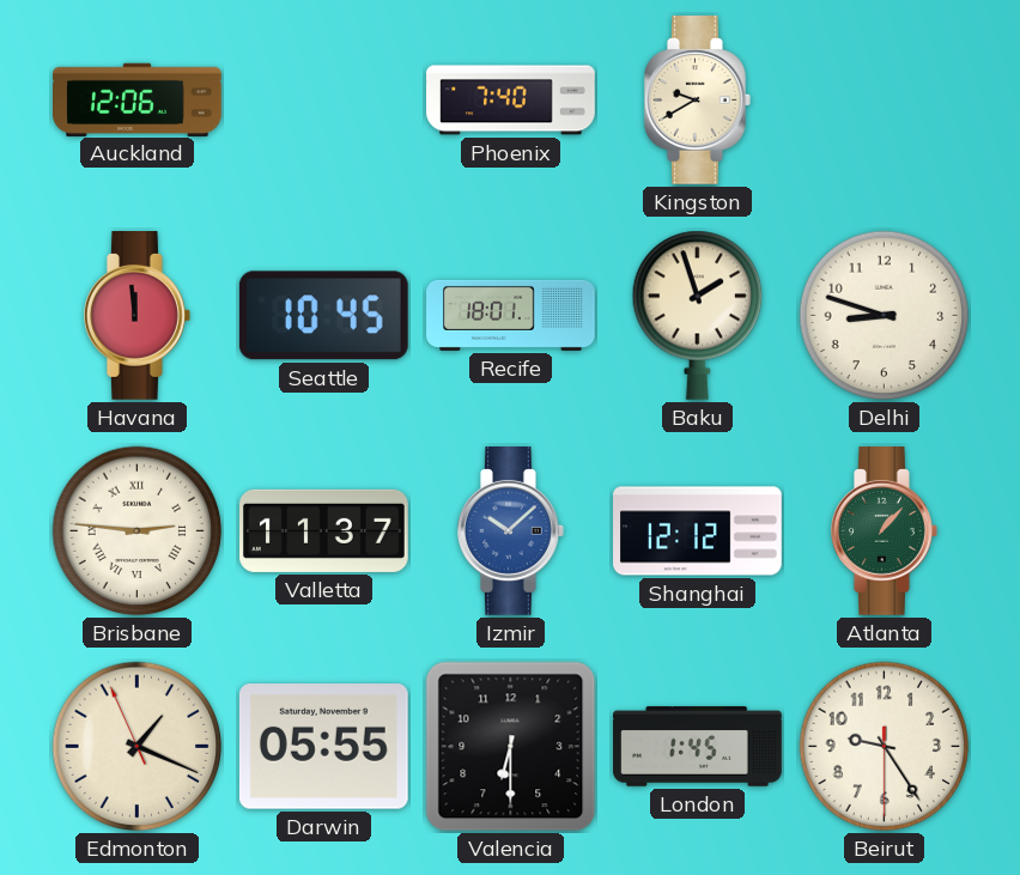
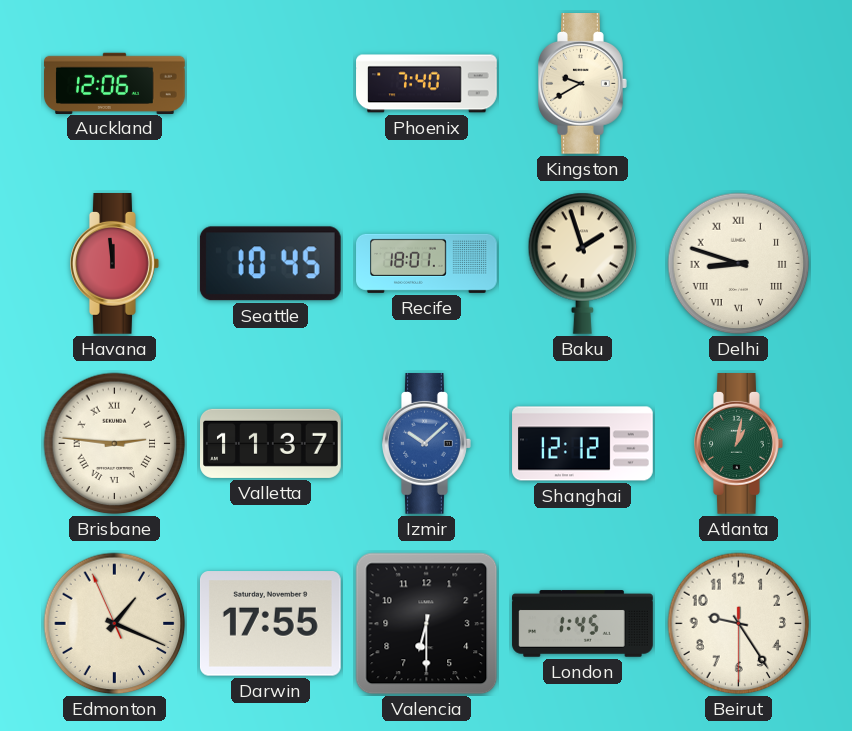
Delhi numerals: Arabic -> Roman
Atlanta: 1:07 -> 1:02
Darwin: 05:55 -> 17:55
